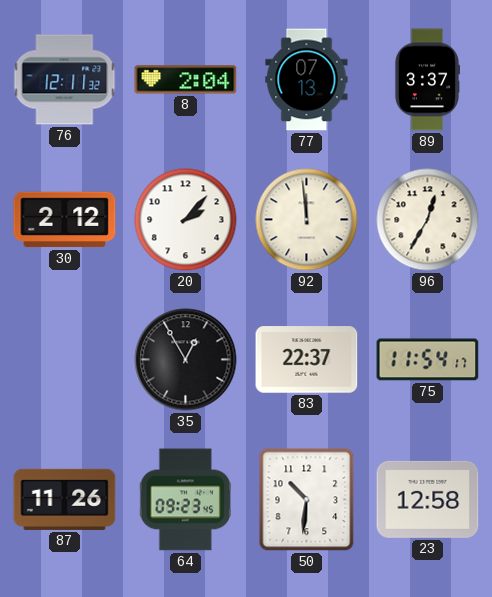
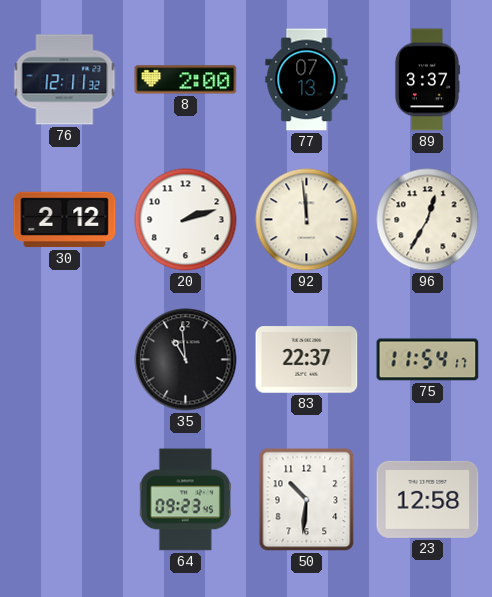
8: 2:04 -> 2:00
20: 2:07 -> 2:12
35: 12:55 -> 10:59
87: 11:26 -> none
